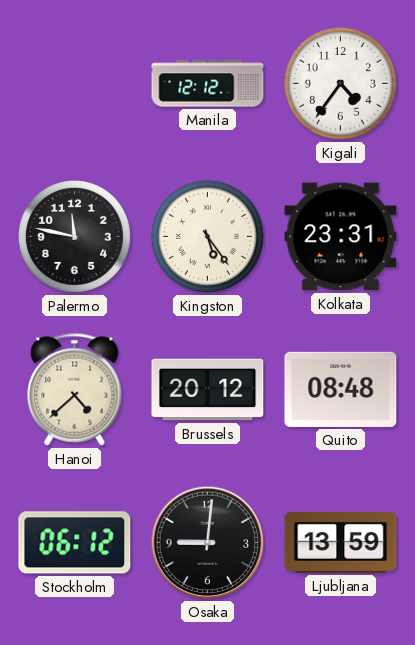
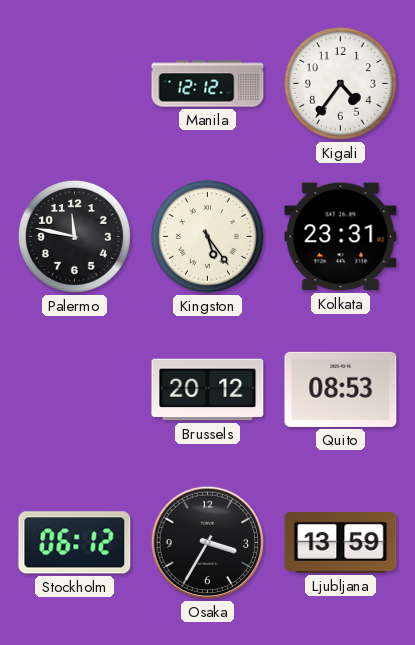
Hanoi: 4:38 -> none
Quito: 08:48 -> 08:53
Osaka: 9:01 -> 3:35
